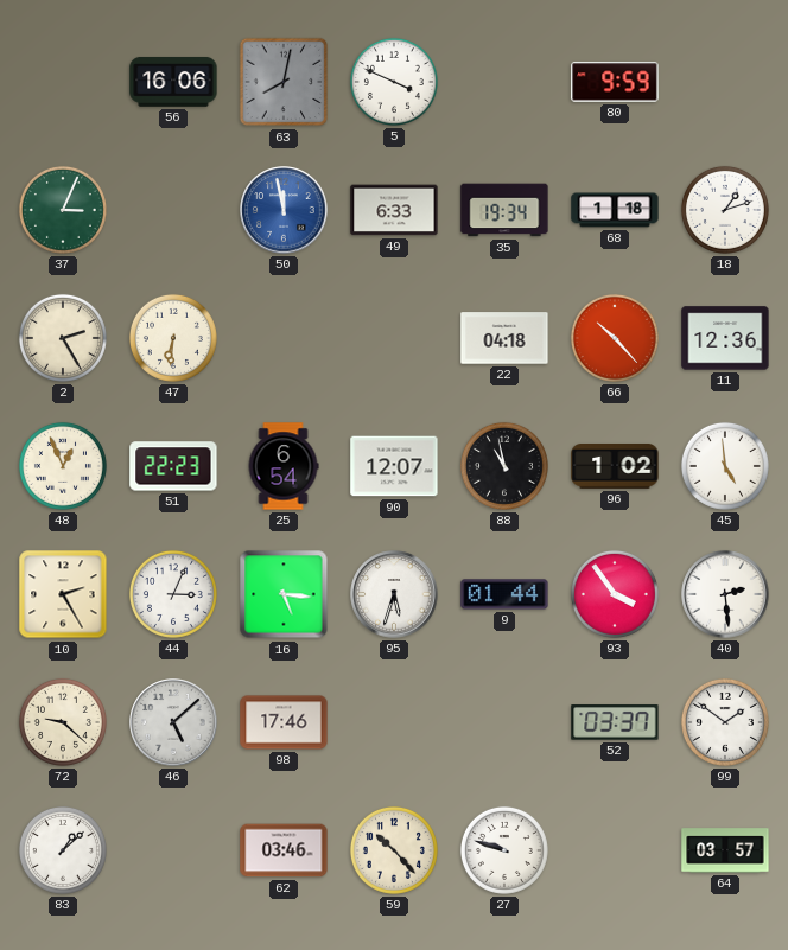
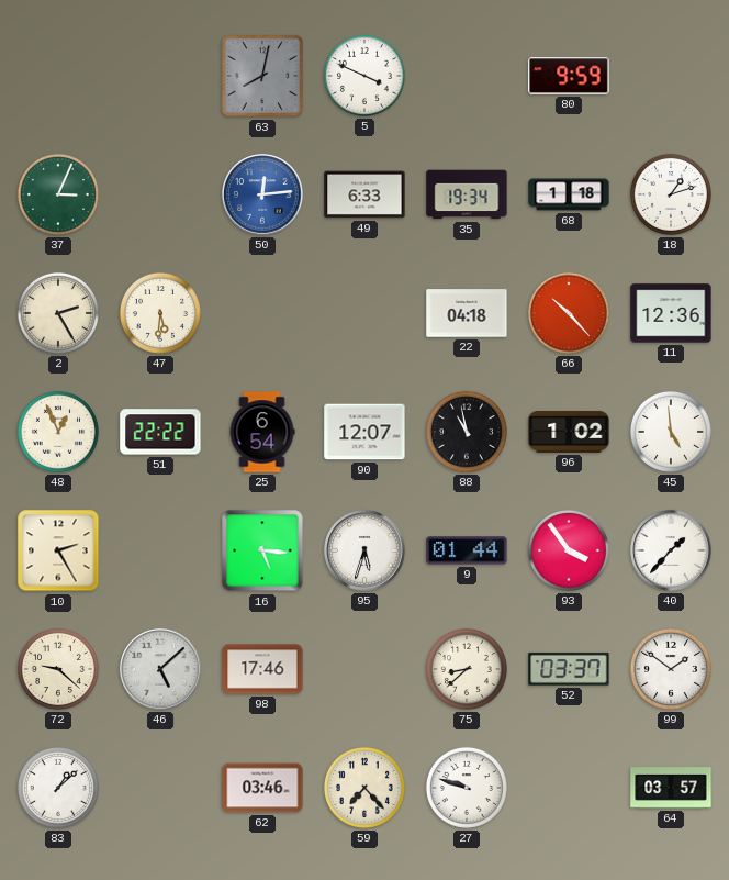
56: 16:06 -> none
50: 11:58 -> 12:14
47: 6:31 -> 5:31
51: 22:23 -> 22:22
44: 3:04 -> none
40: 2:29 -> 1:37
75: none -> 8:38
59: 10:23 -> 7:23
